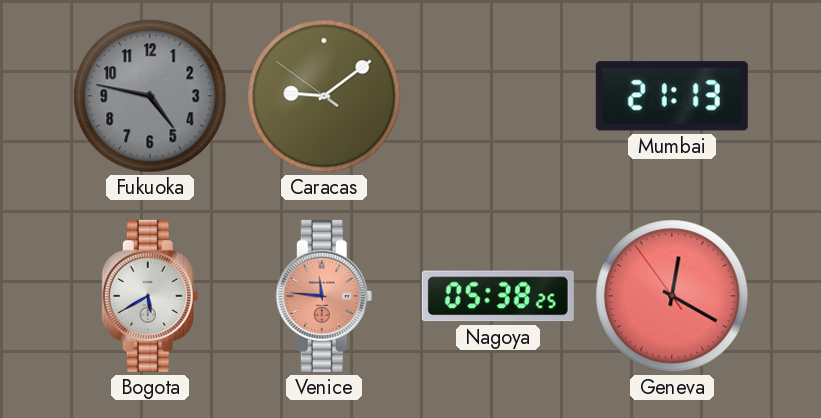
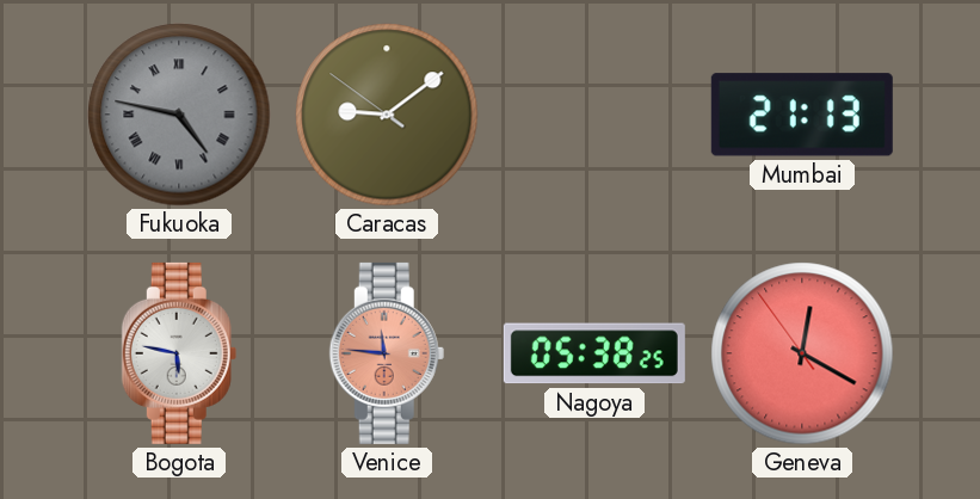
Fukuoka numerals: Arabic -> Roman
Bogota: 5:40 -> 5:47
